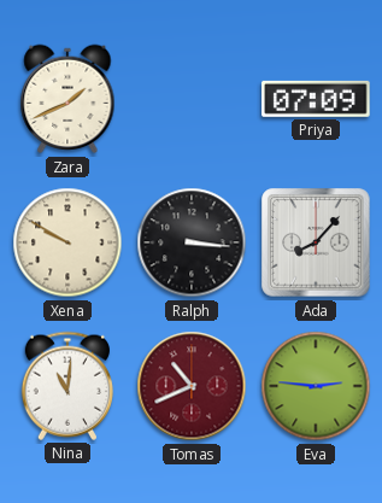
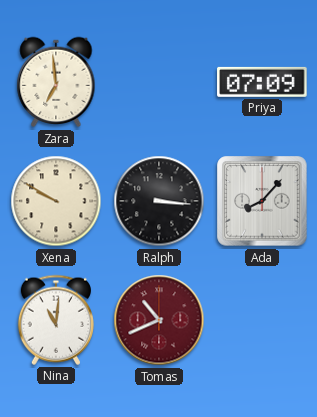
Zara: 1:41 -> 6:59
Eva: 2:46 -> none
